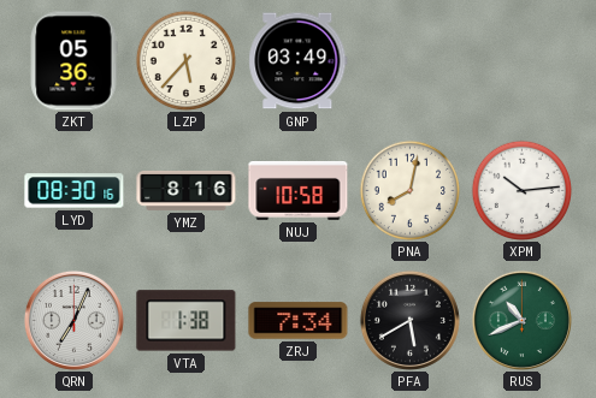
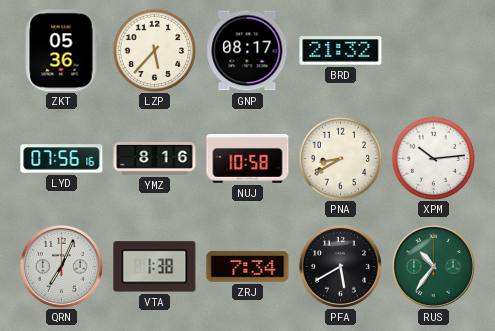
GNP: 03:49 -> 08:17
BRD: none -> 21:32
LYD: 08:30 -> 07:56
PNA: 8:02 -> 8:40
RUS: 10:41 -> 10:36
